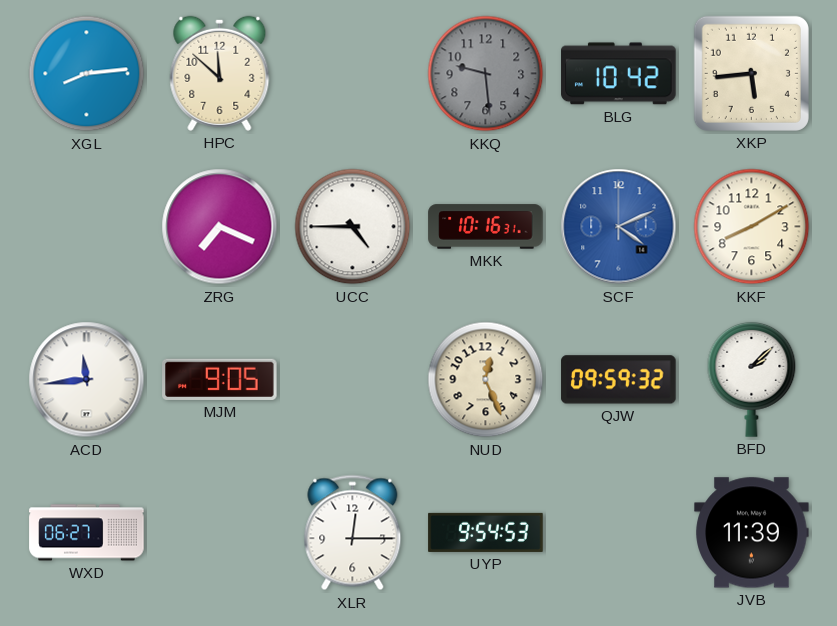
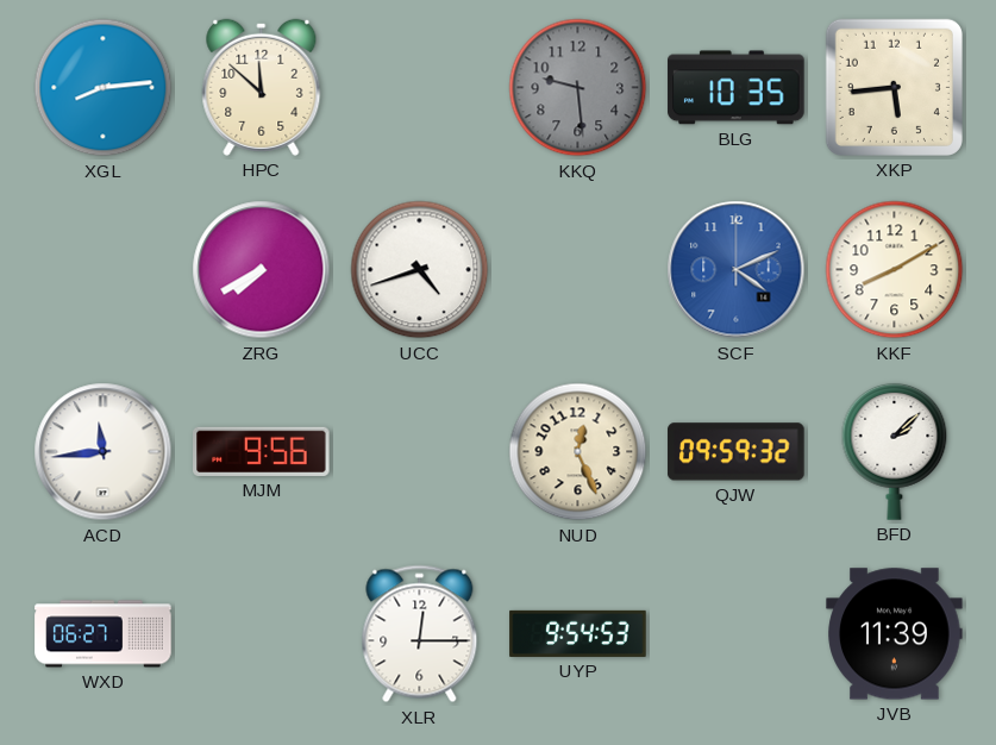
BLG: 10:42 -> 10:35
ZRG: 7:19 -> 7:40
UCC: 4:45 -> 4:42
MKK: 10:16 -> none
MJM: 9:05 -> 9:56
